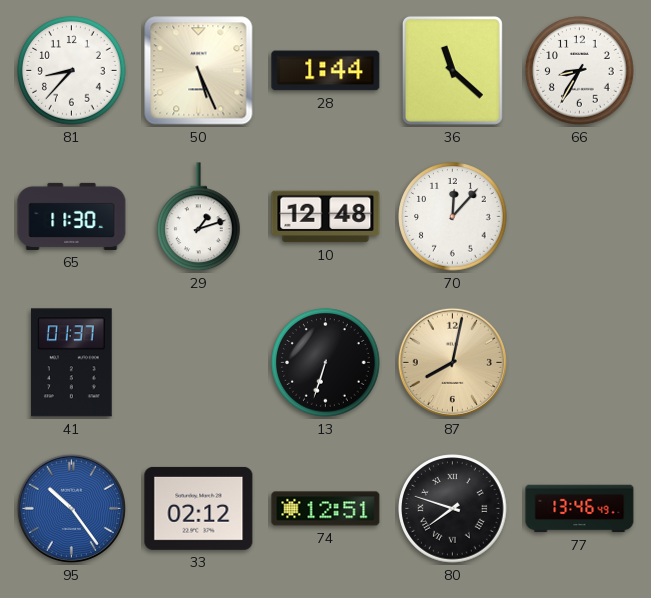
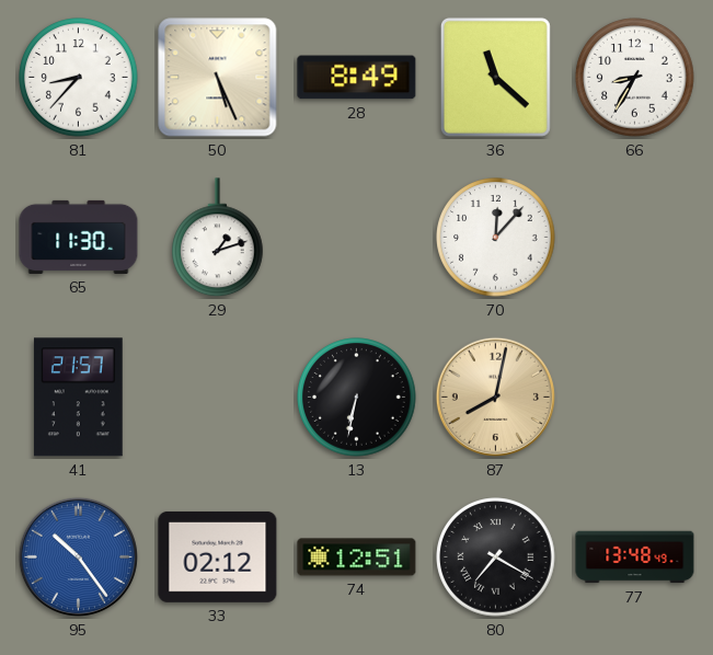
28: 1:44 -> 8:49
10: 12:48 -> none
41: 01:37 -> 21:57
13: 6:33 -> 6:32
80: 7:48 -> 7:20
77: 13:46 -> 13:48
